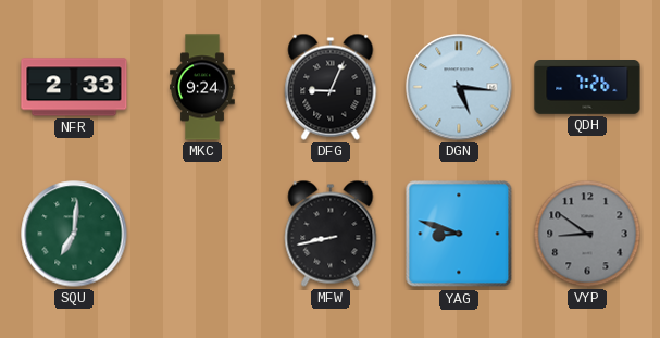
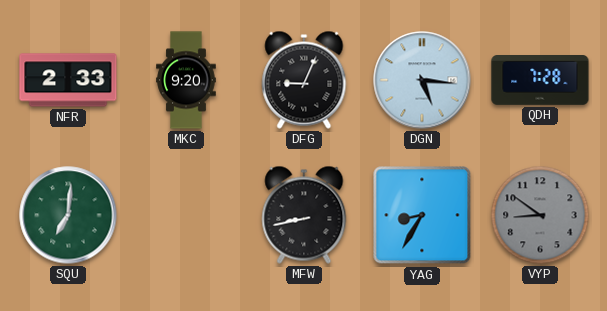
MKC: 9:24 -> 9:20
QDH: 7:26 -> 7:28
YAG: 8:48 -> 8:35
